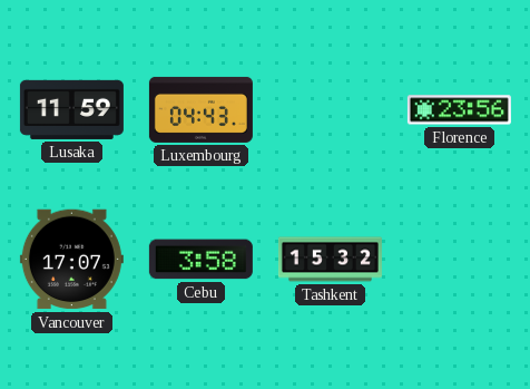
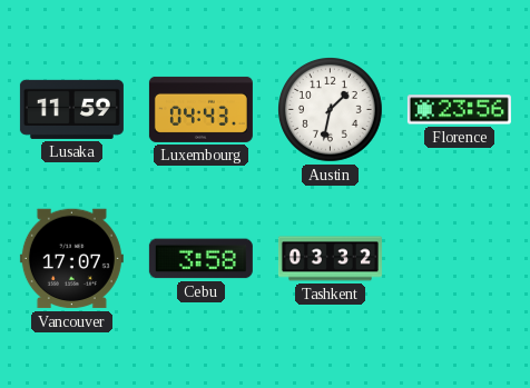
Austin: none -> 1:32
Tashkent: 15:32 -> 03:32
